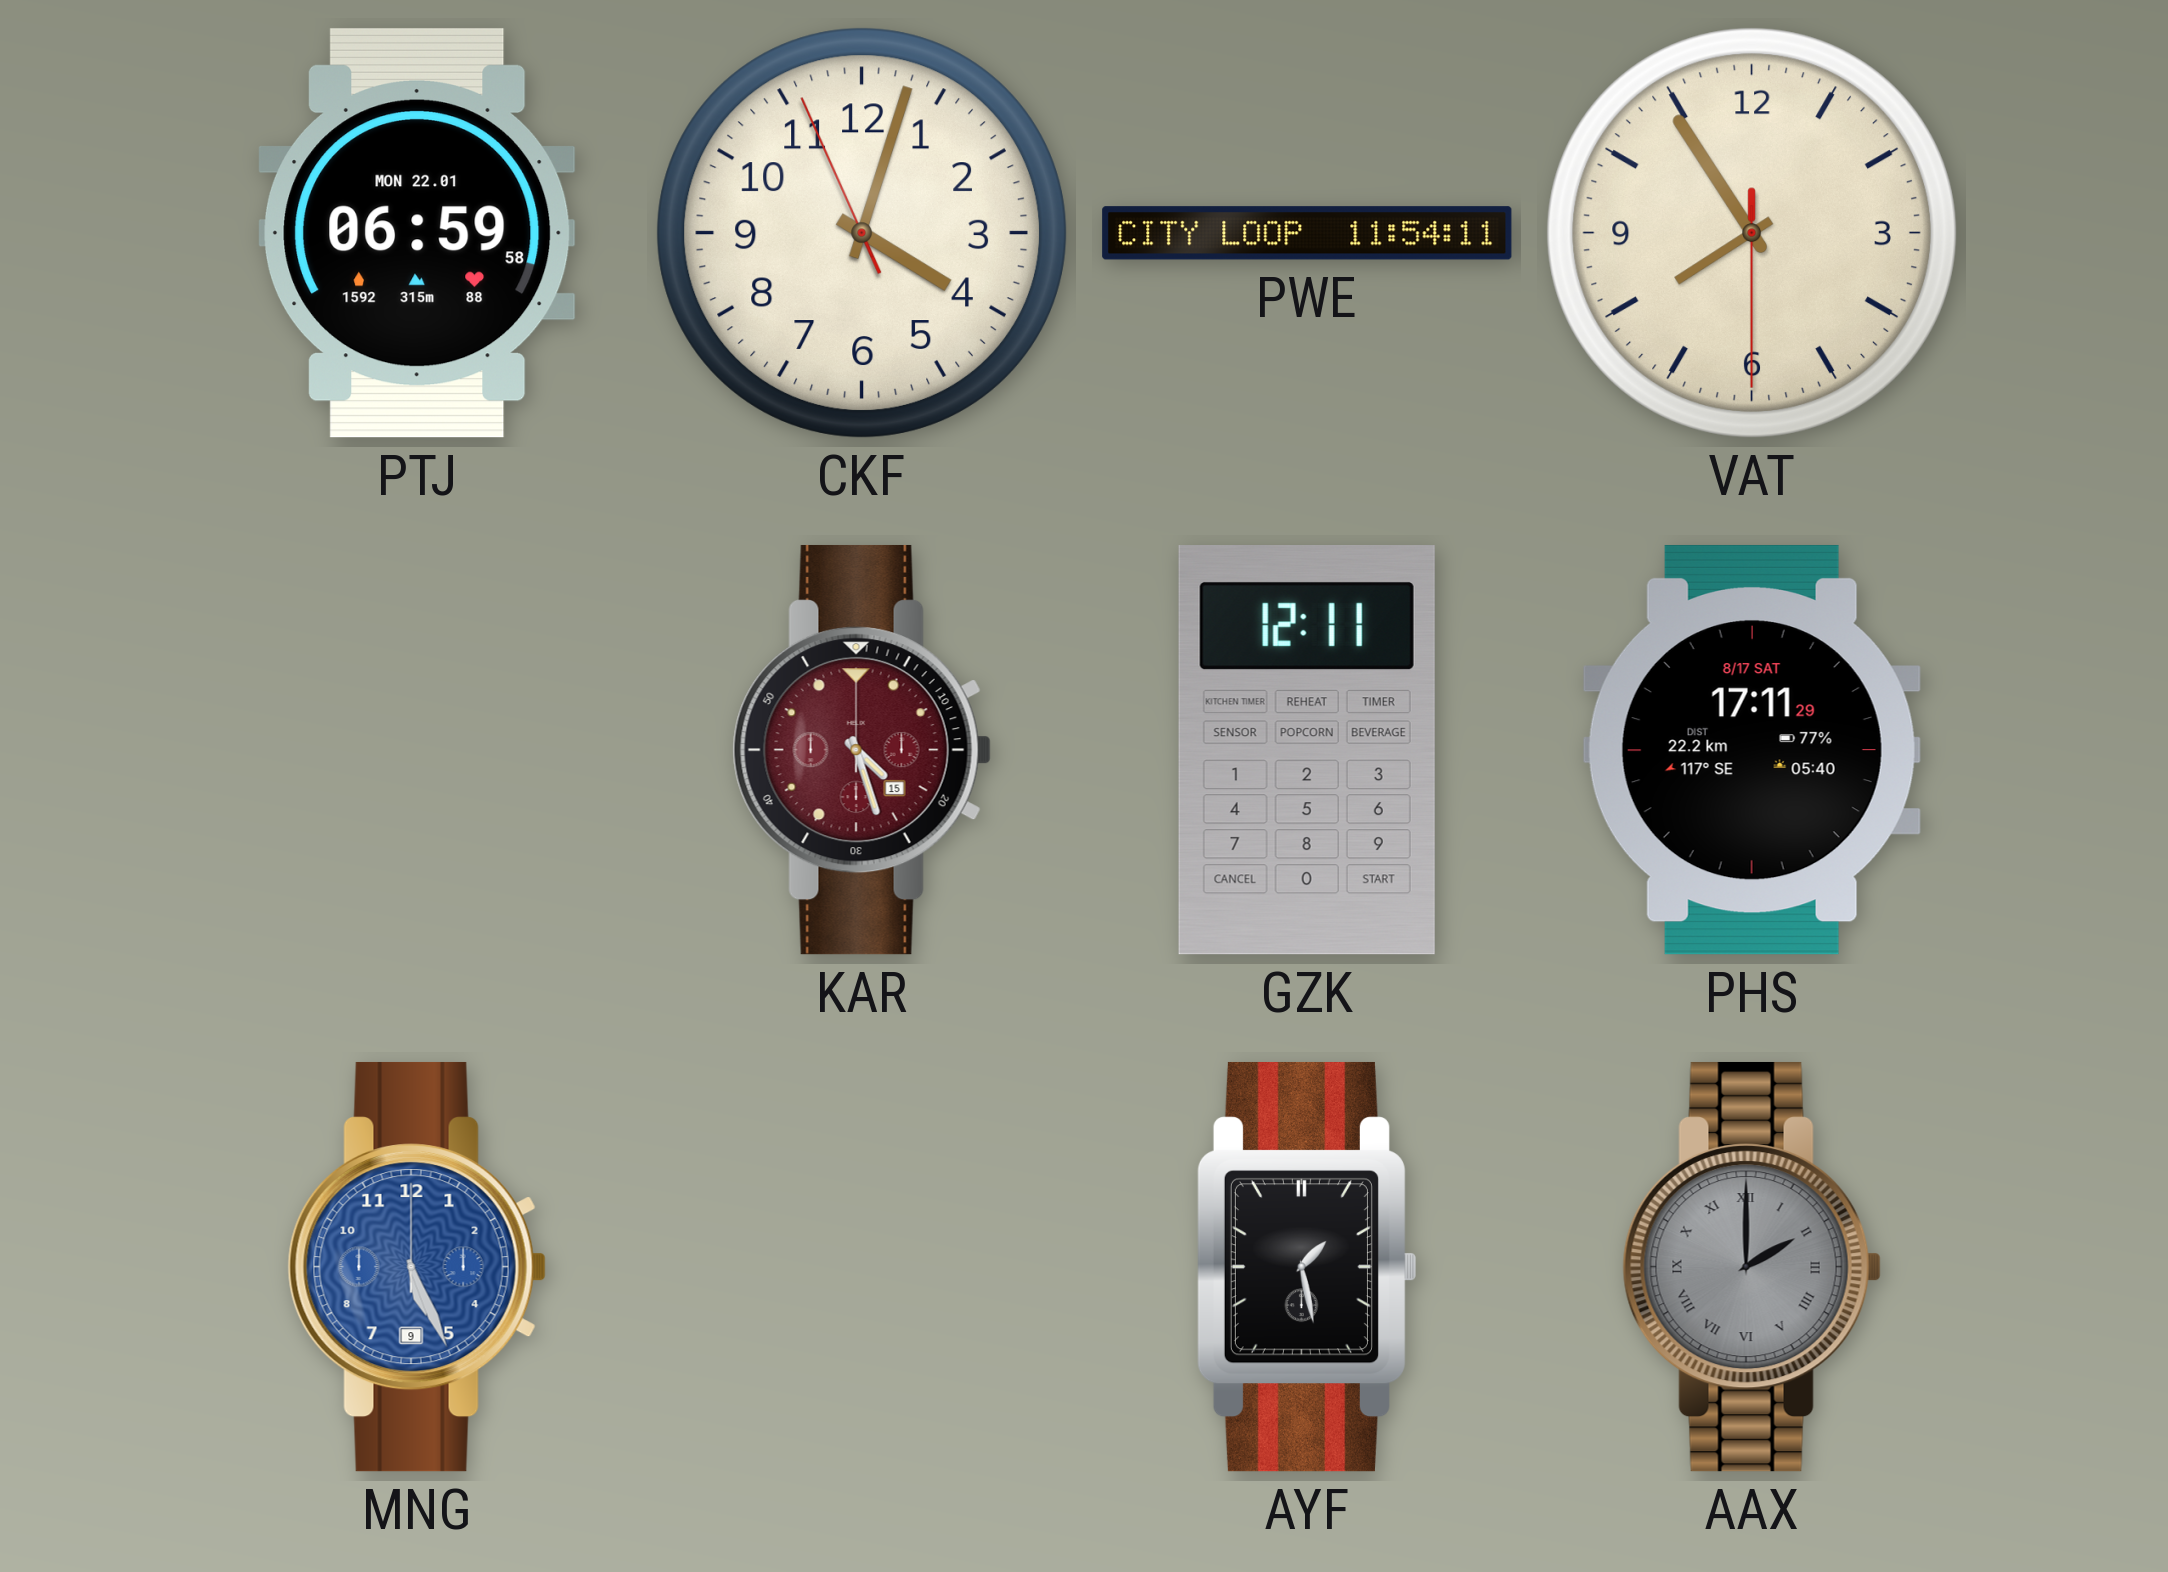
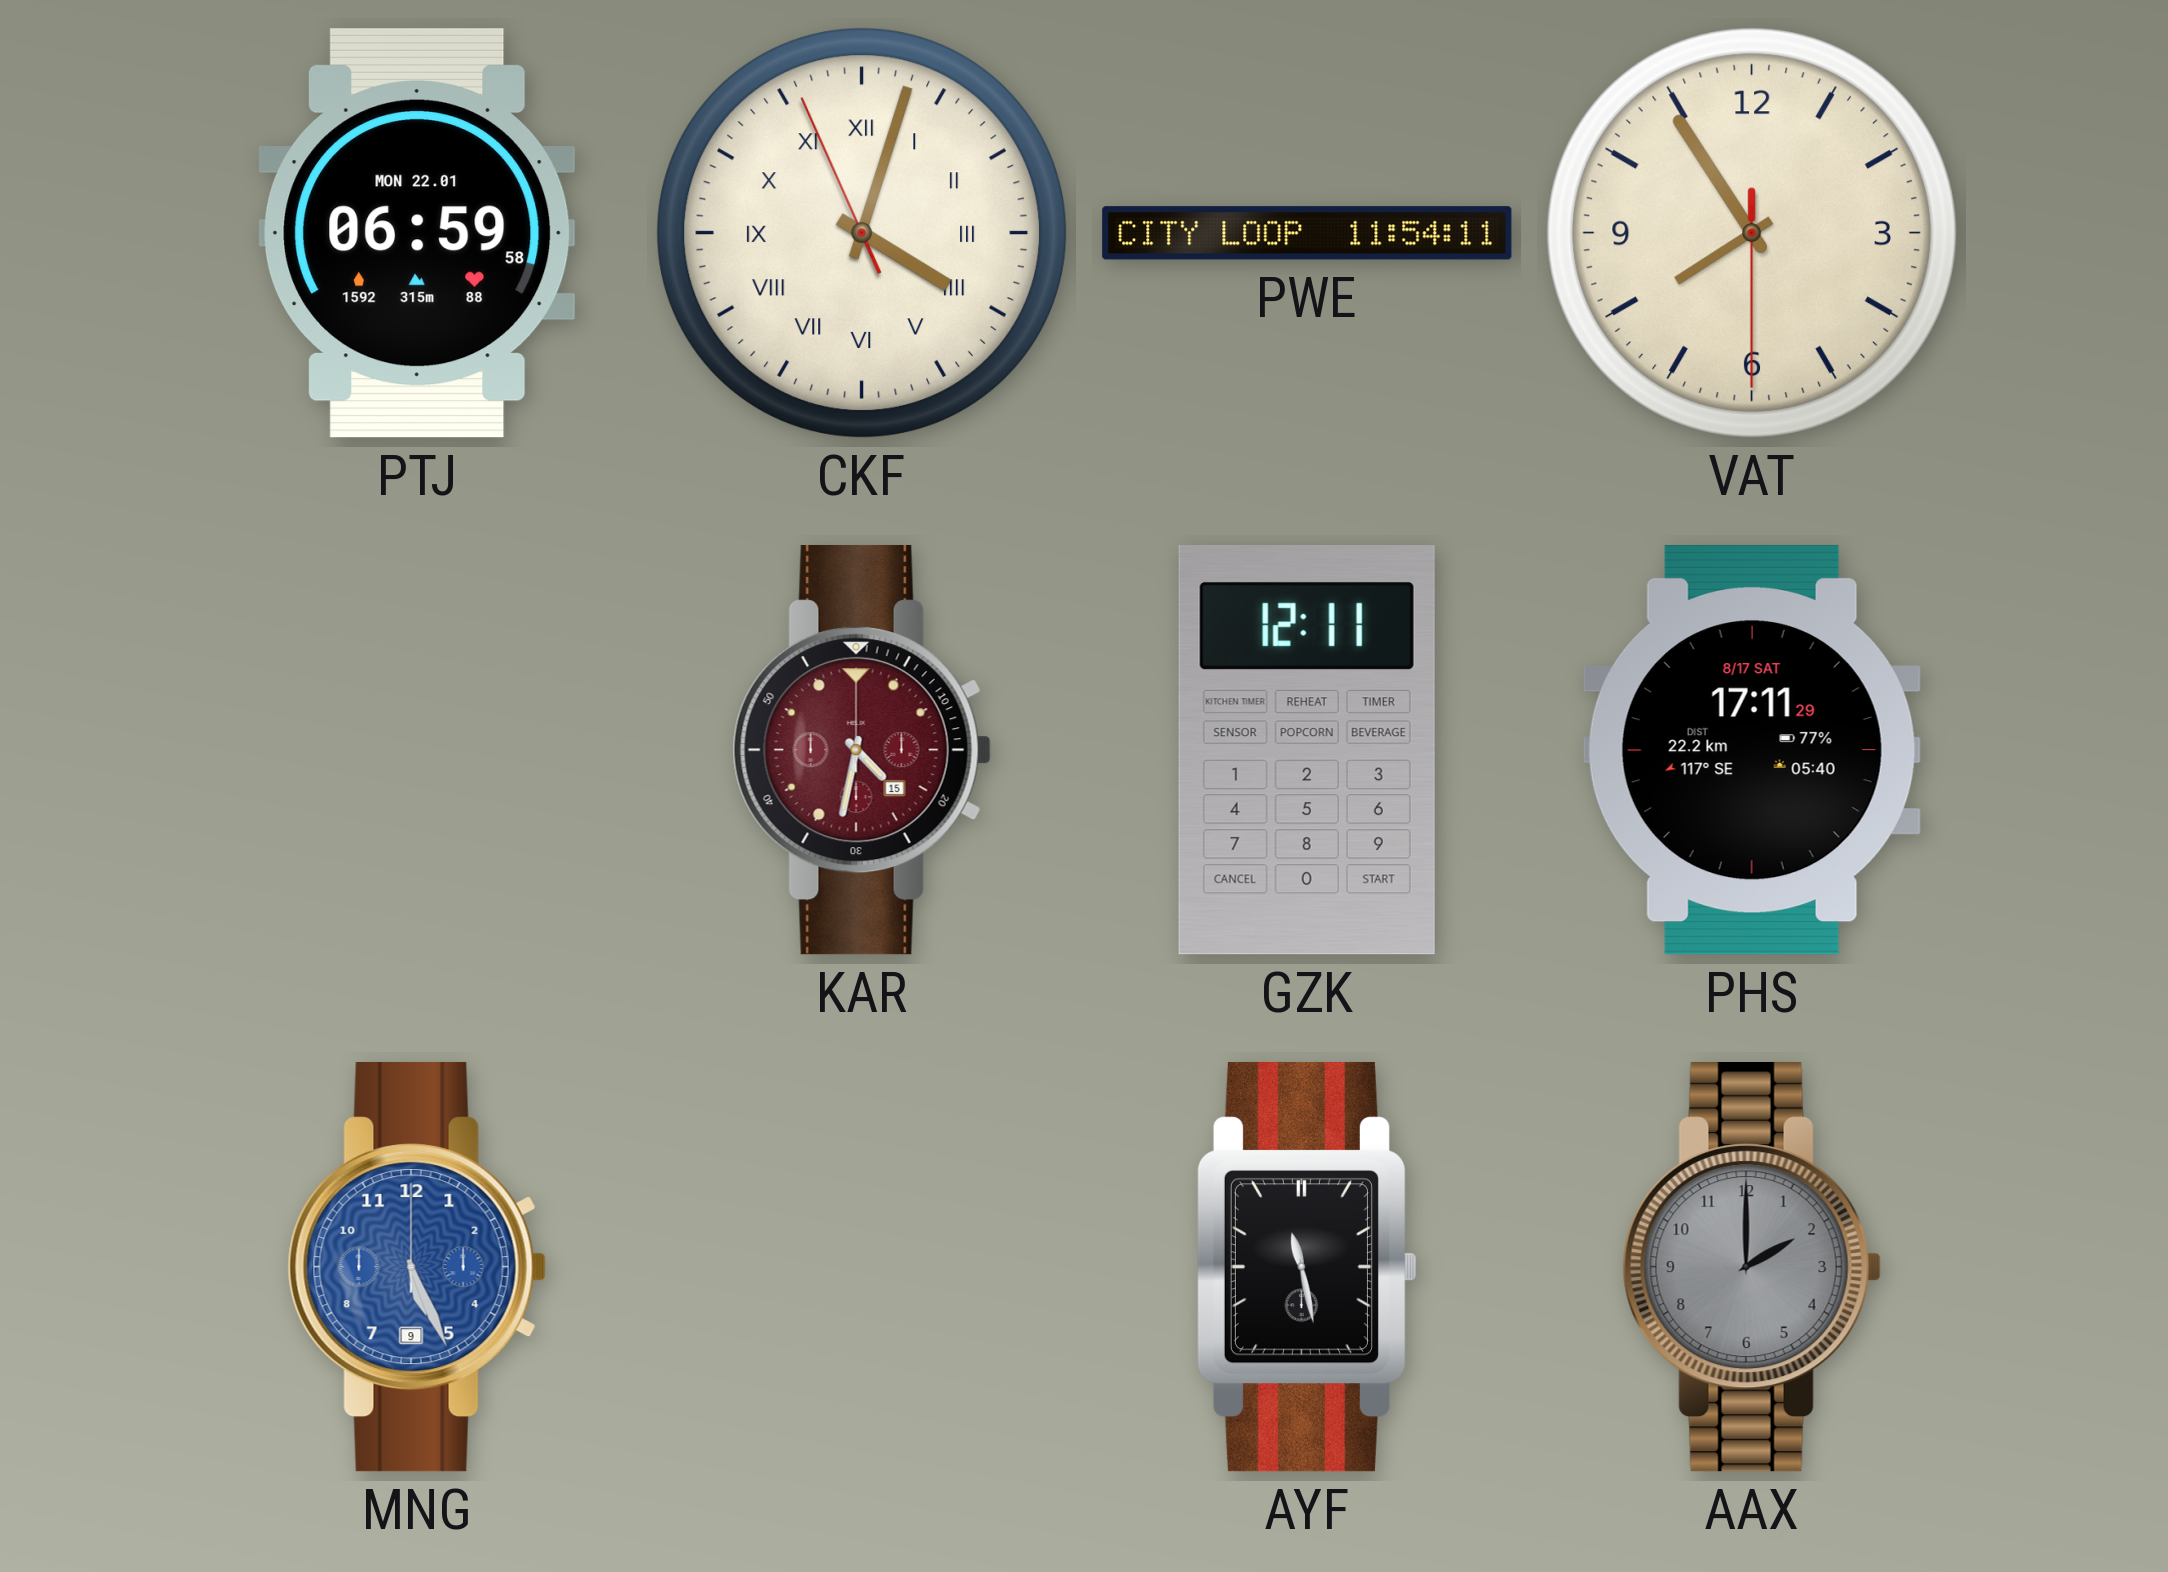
CKF numerals: Arabic -> Roman
KAR: 4:27 -> 4:32
AYF: 1:28 -> 11:28
AAX numerals: Roman -> Arabic
